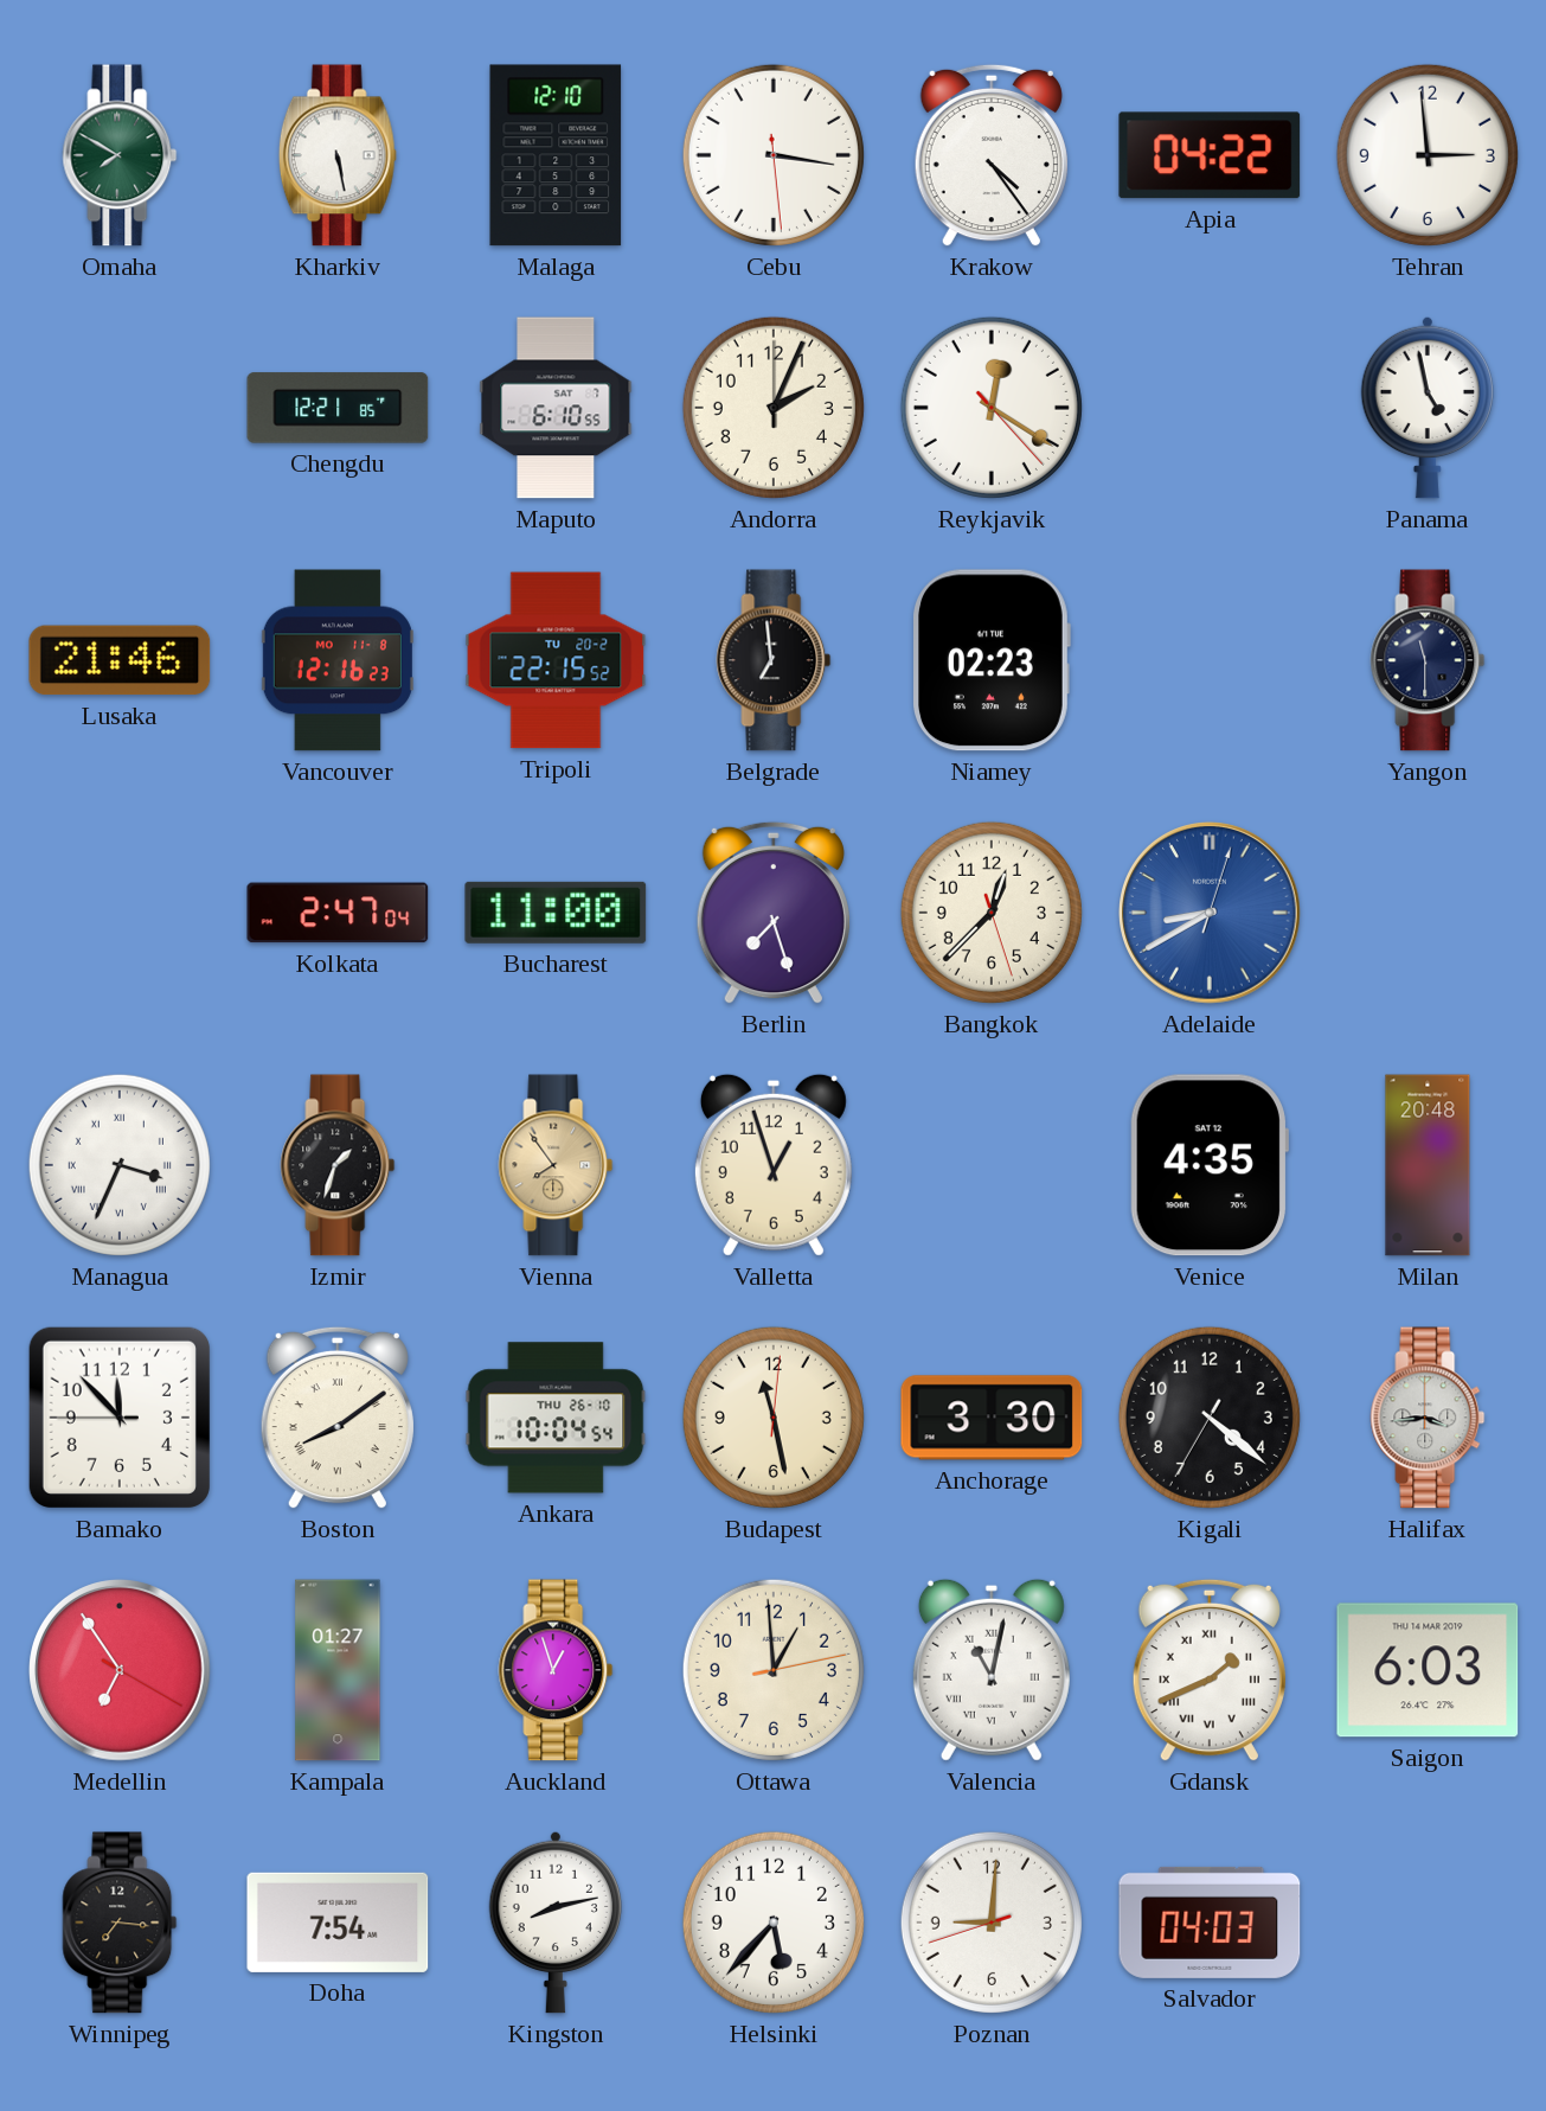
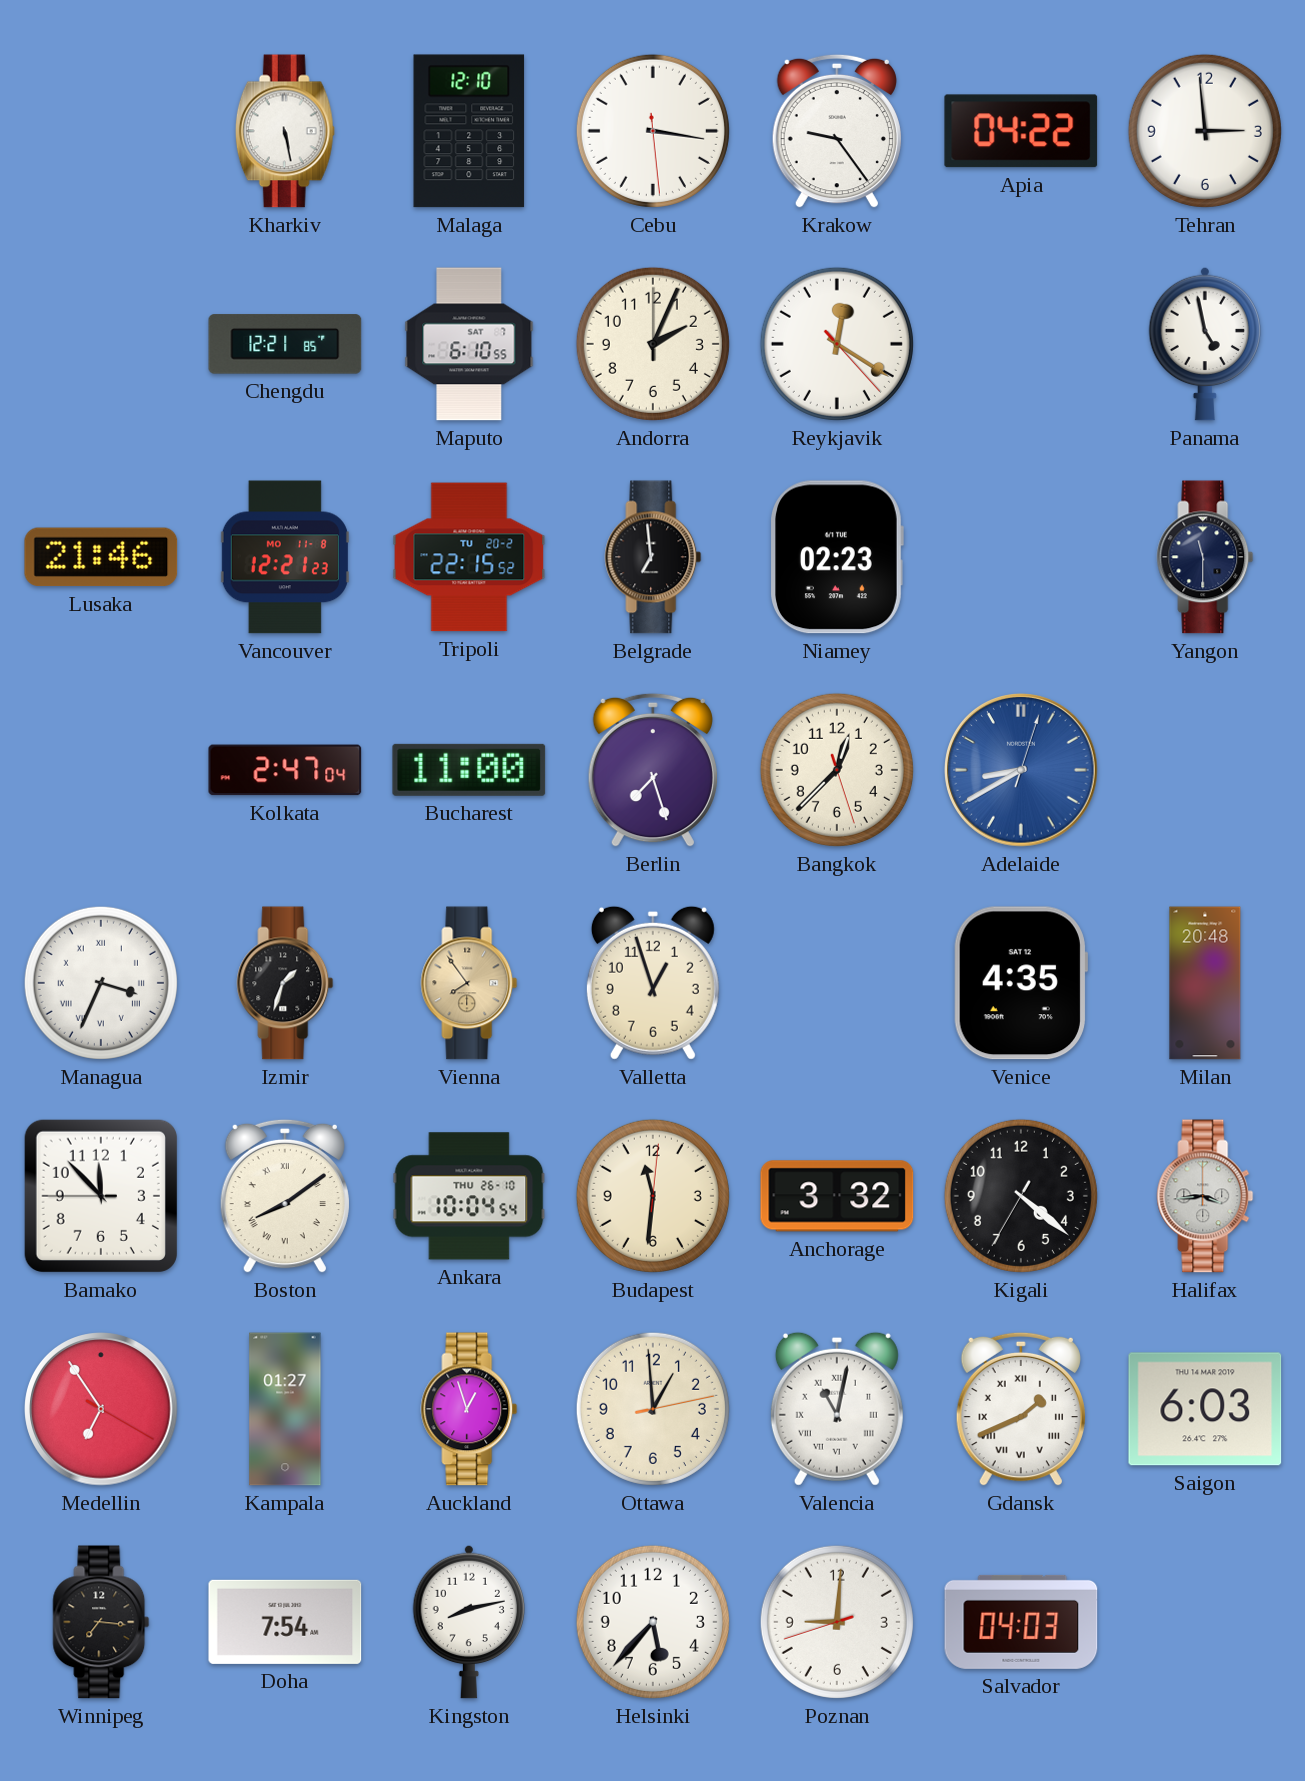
Omaha: 7:50 -> none
Krakow: 4:24 -> 9:24
Vancouver: 12:16 -> 12:21
Budapest: 11:28 -> 11:31
Anchorage: 3:30 -> 3:32
